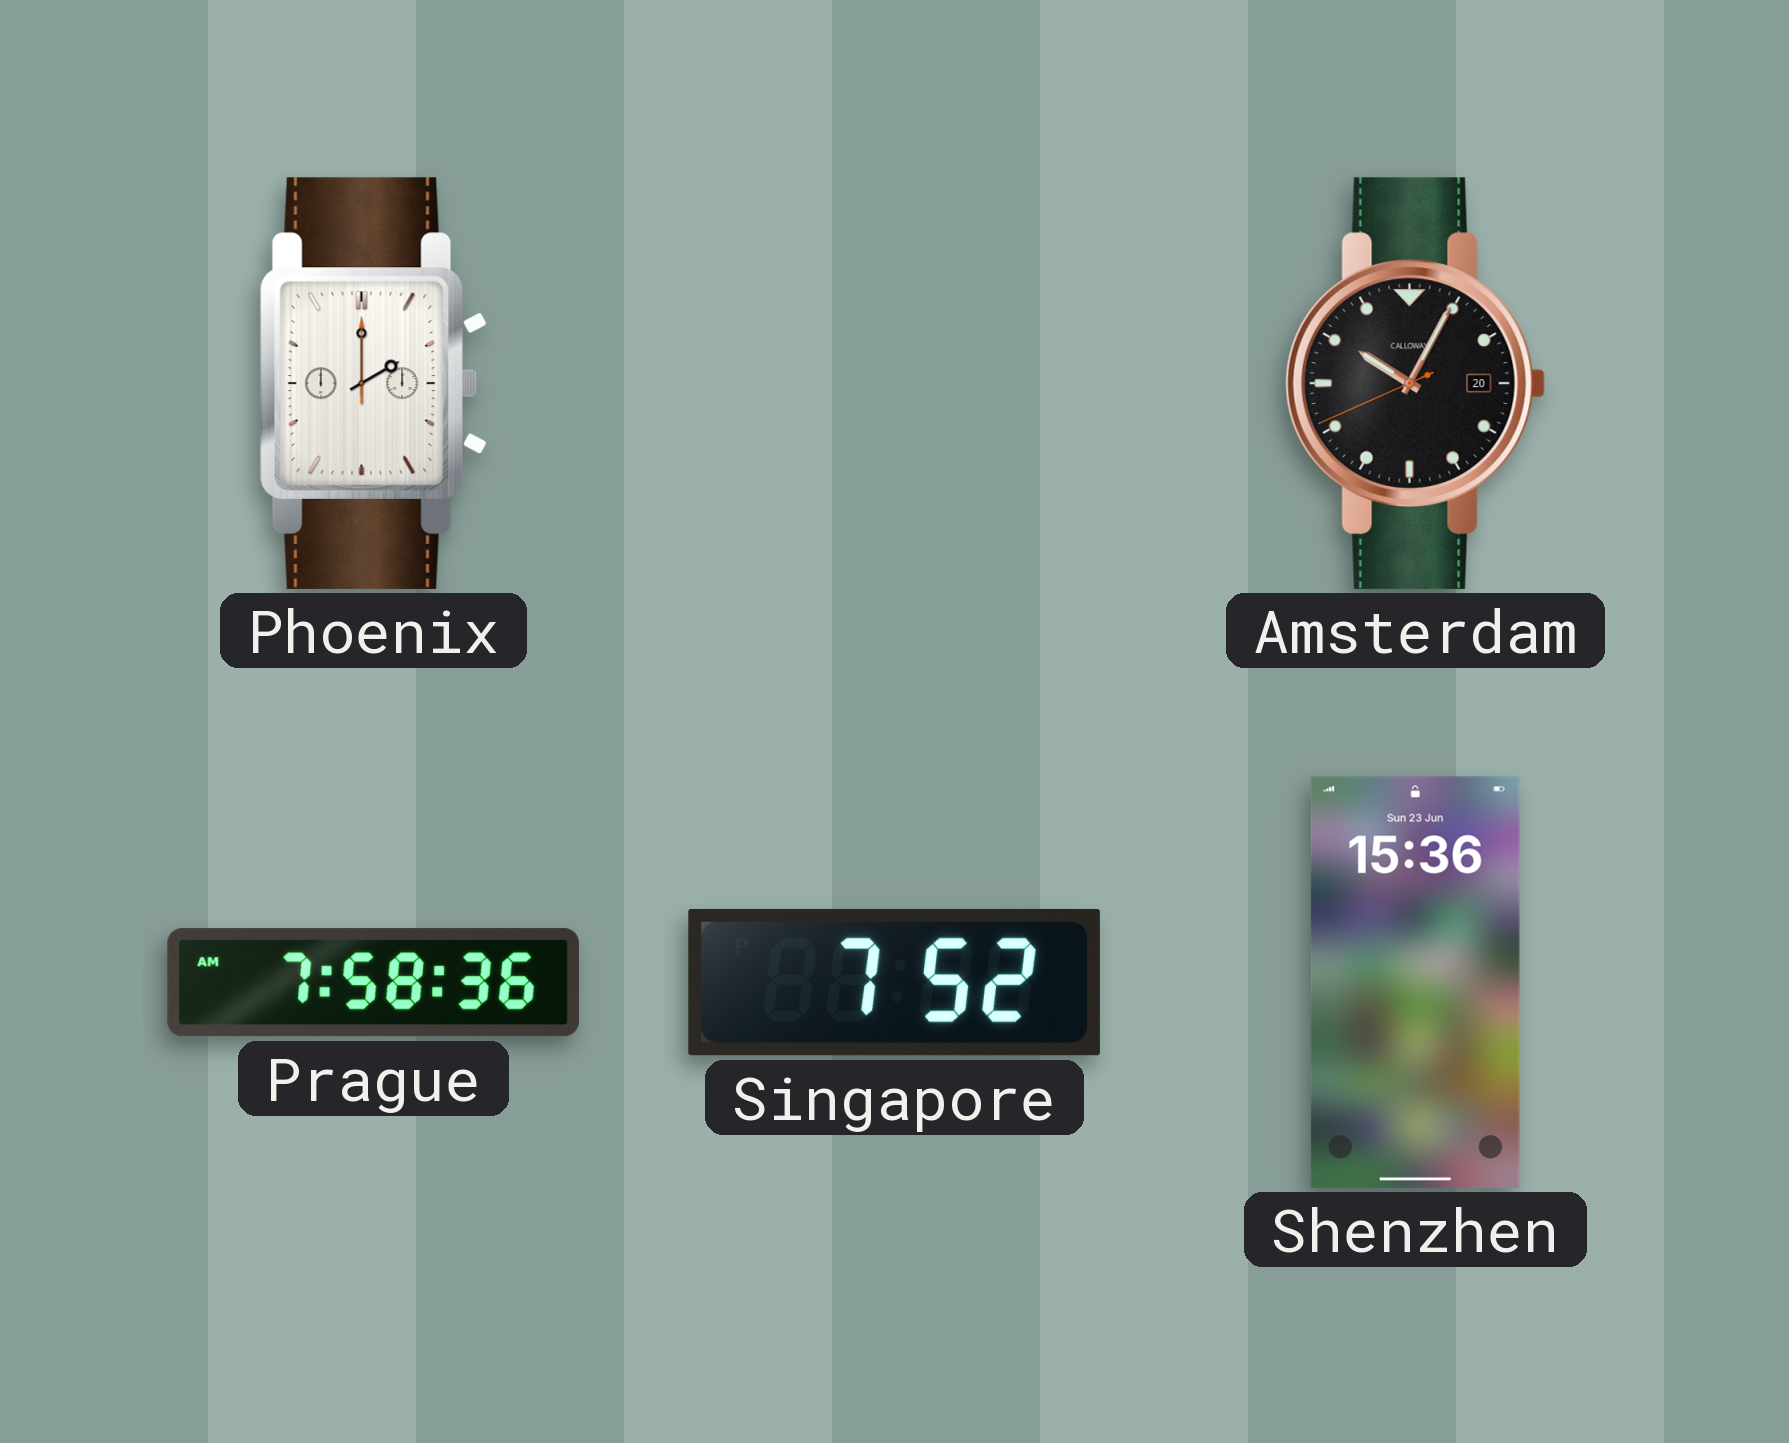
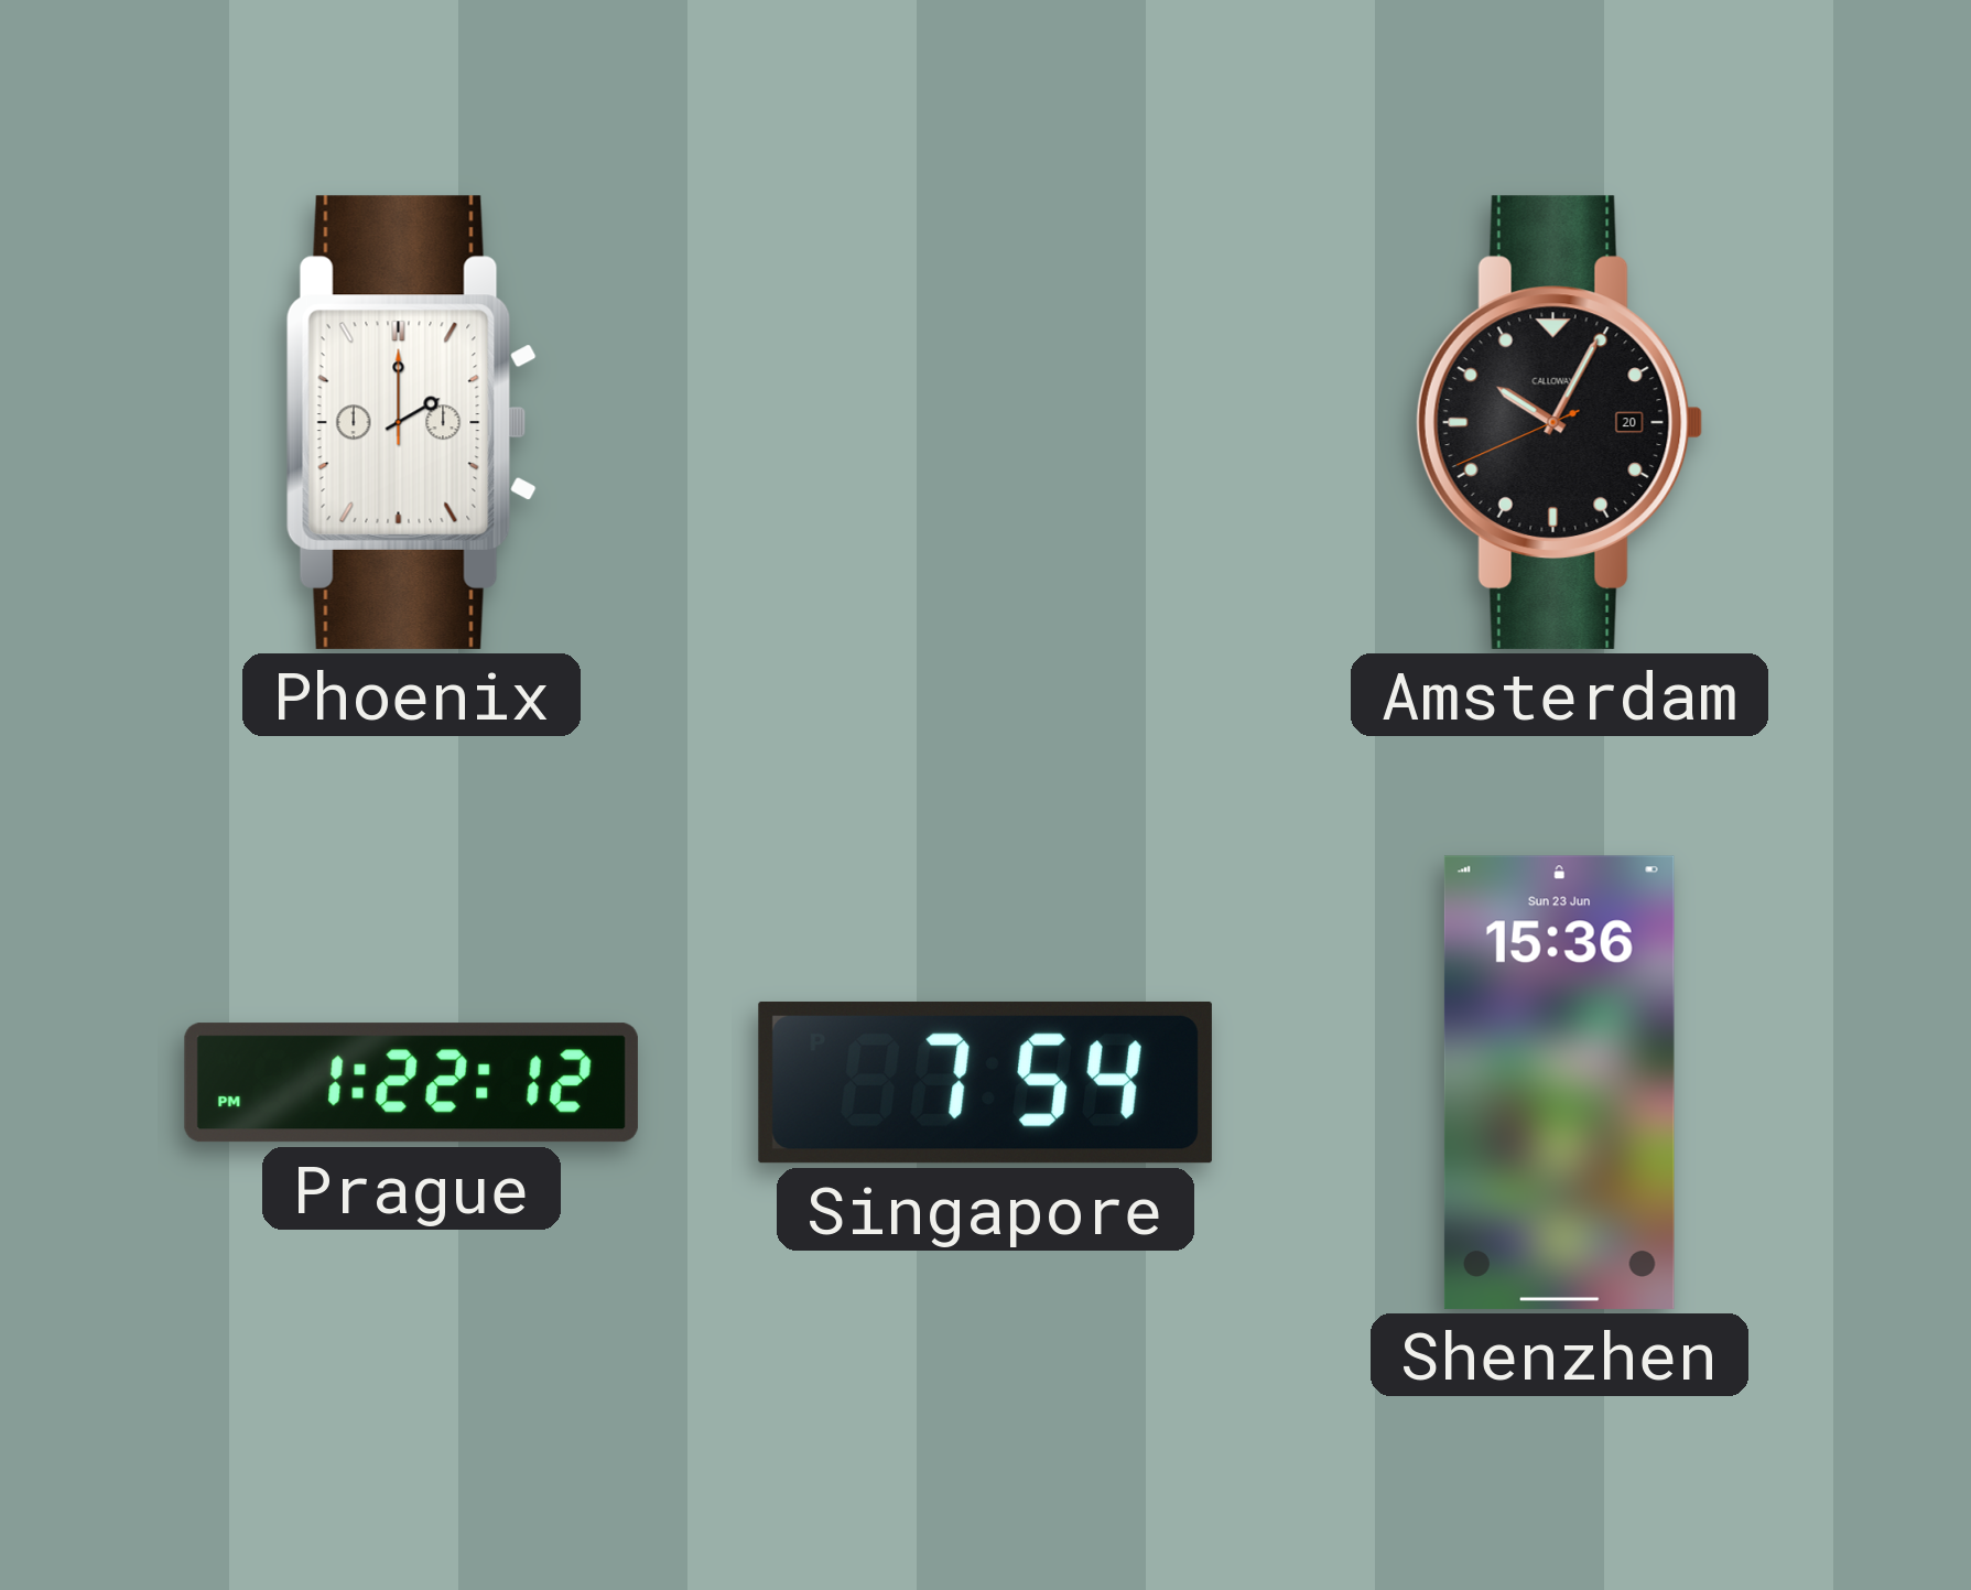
Prague: 7:58 -> 1:22
Singapore: 7:52 -> 7:54
